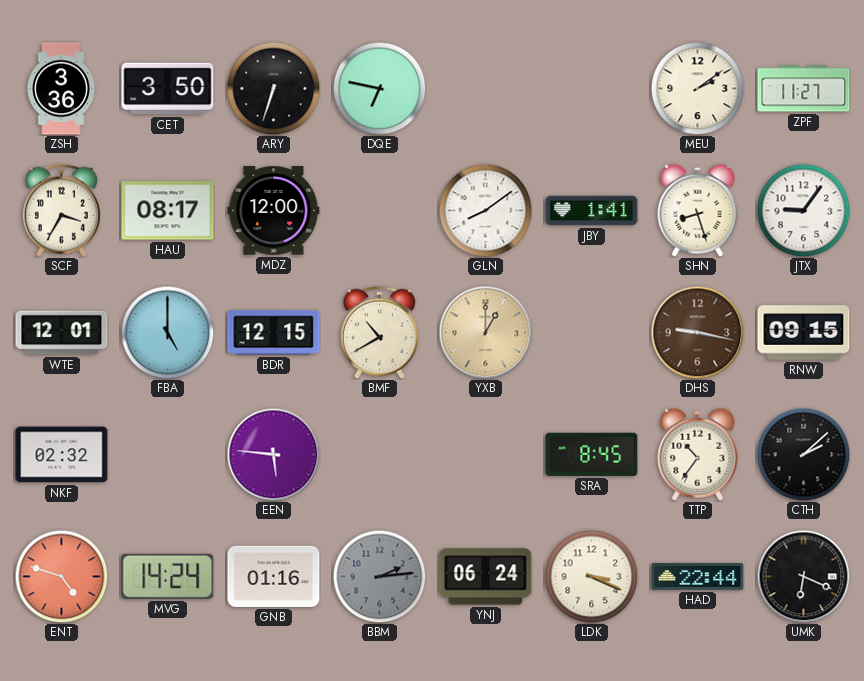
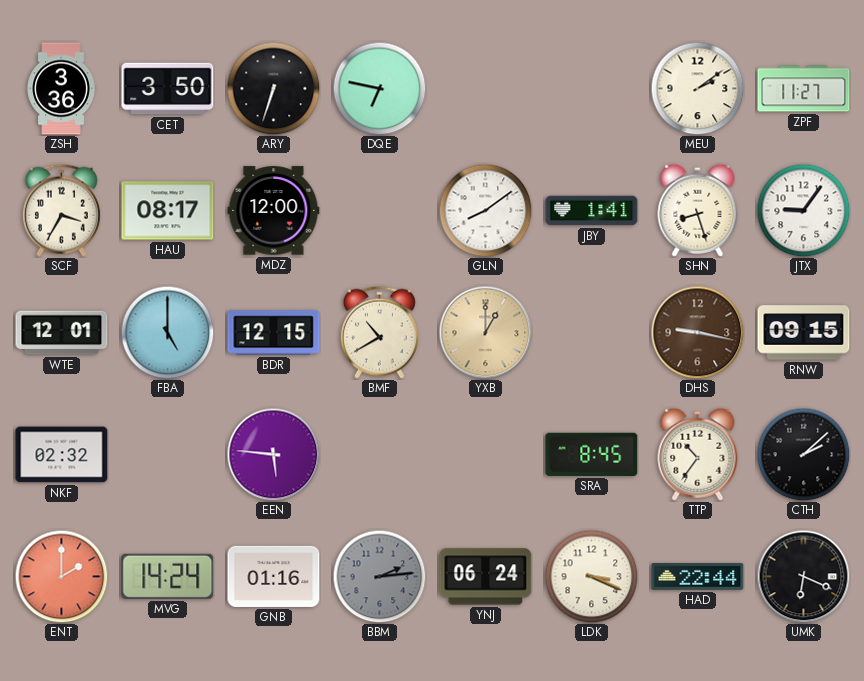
ENT: 4:48 -> 2:00
